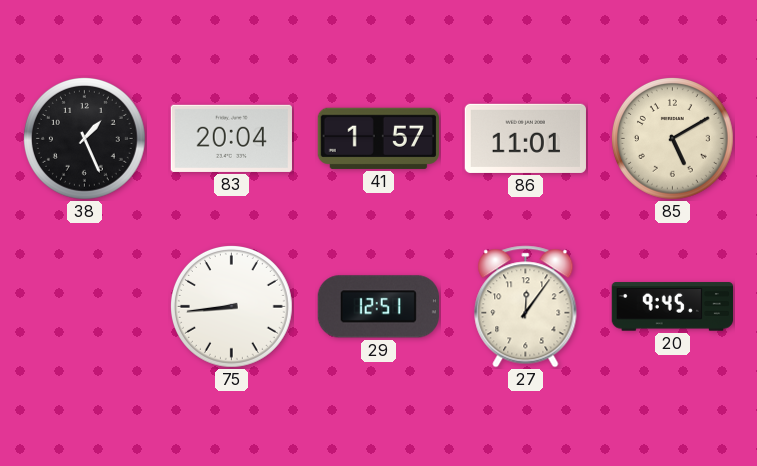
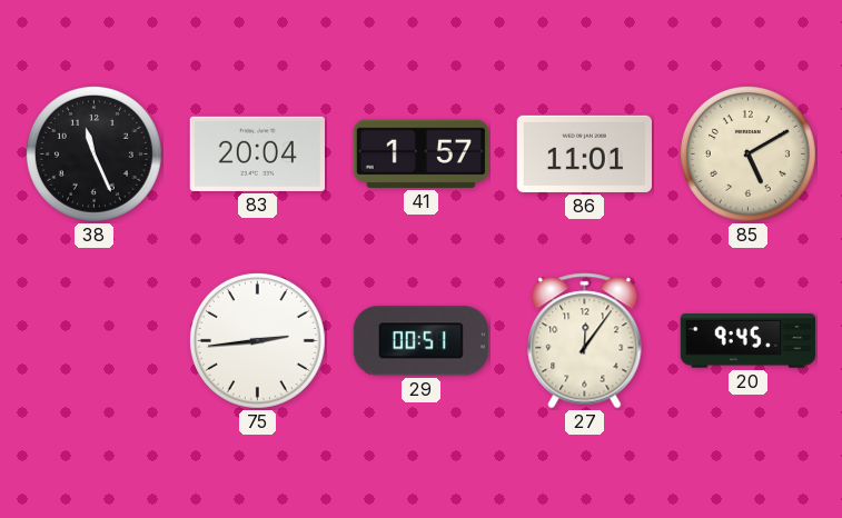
38: 1:26 -> 11:26
75: 8:44 -> 2:44
29: 12:51 -> 00:51
